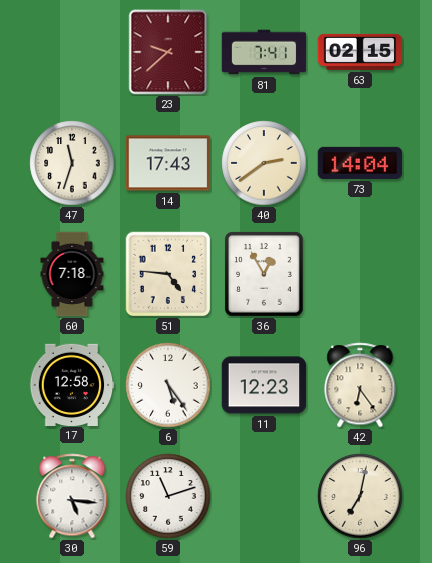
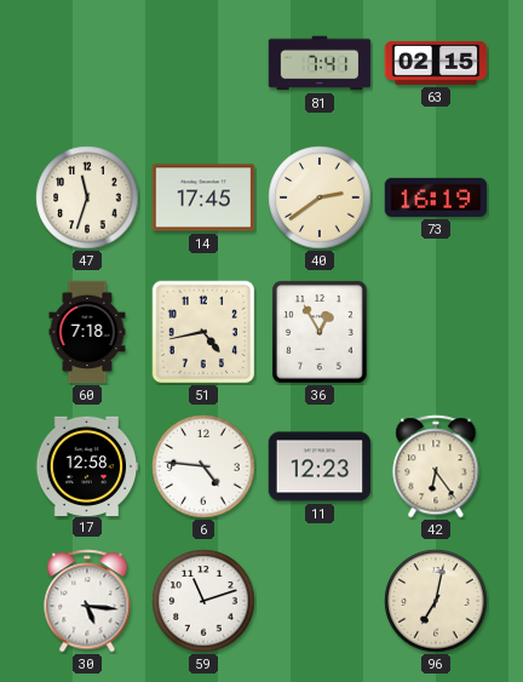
23: 9:38 -> none
14: 17:43 -> 17:45
73: 14:04 -> 16:19
51: 4:46 -> 4:43
6: 5:24 -> 4:46
